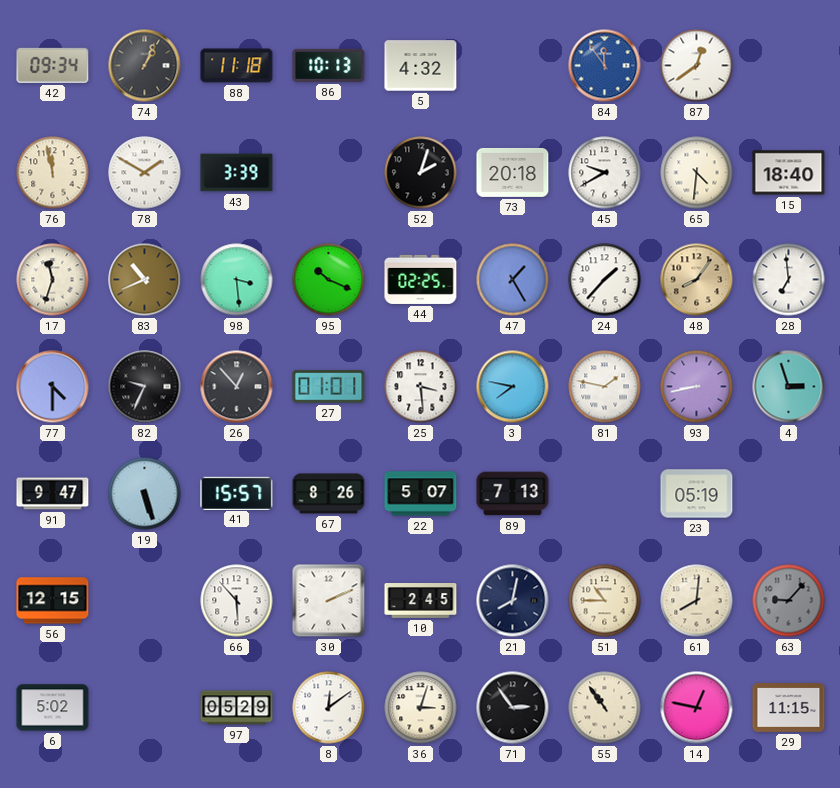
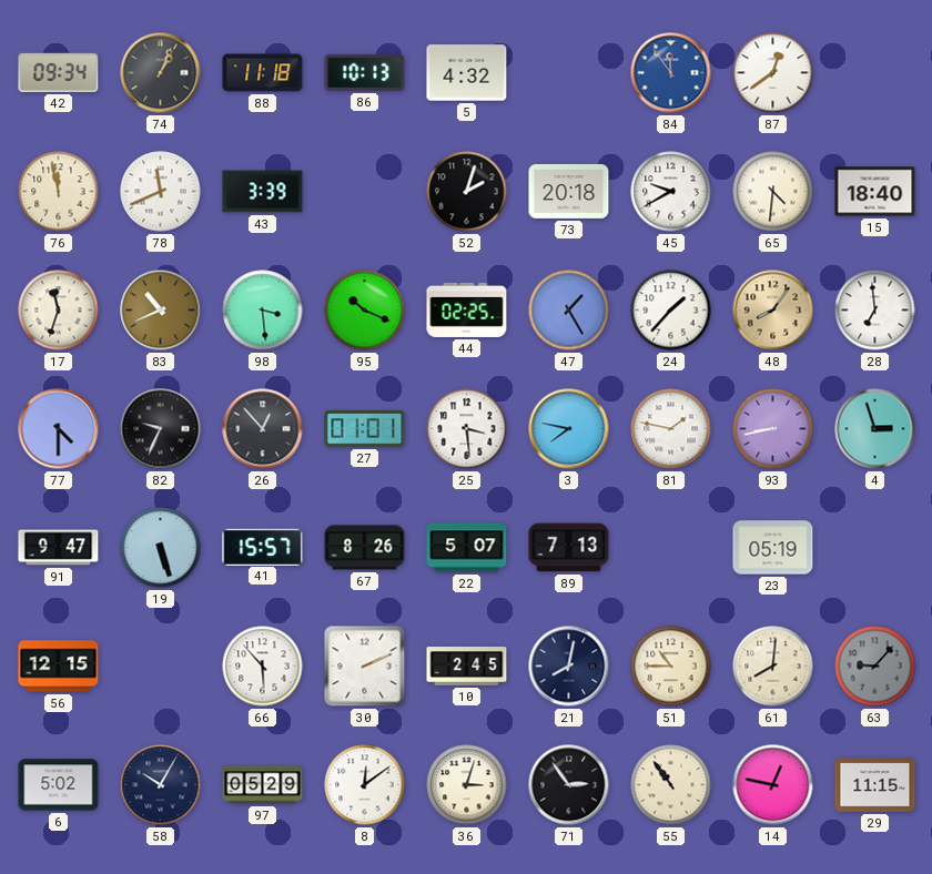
78: 1:50 -> 11:41
58: none -> 10:05
